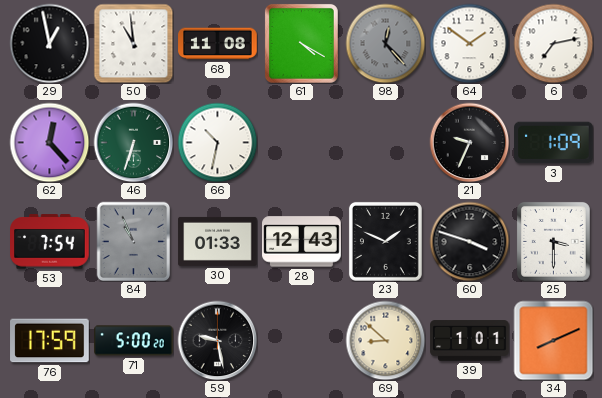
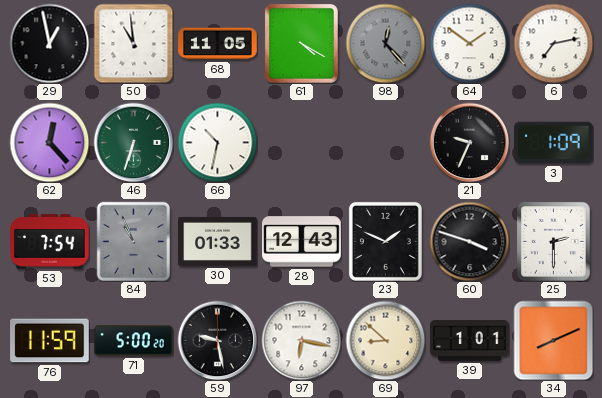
68: 11:08 -> 11:05
25: 3:30 -> 2:30
76: 17:59 -> 11:59
97: none -> 6:17
